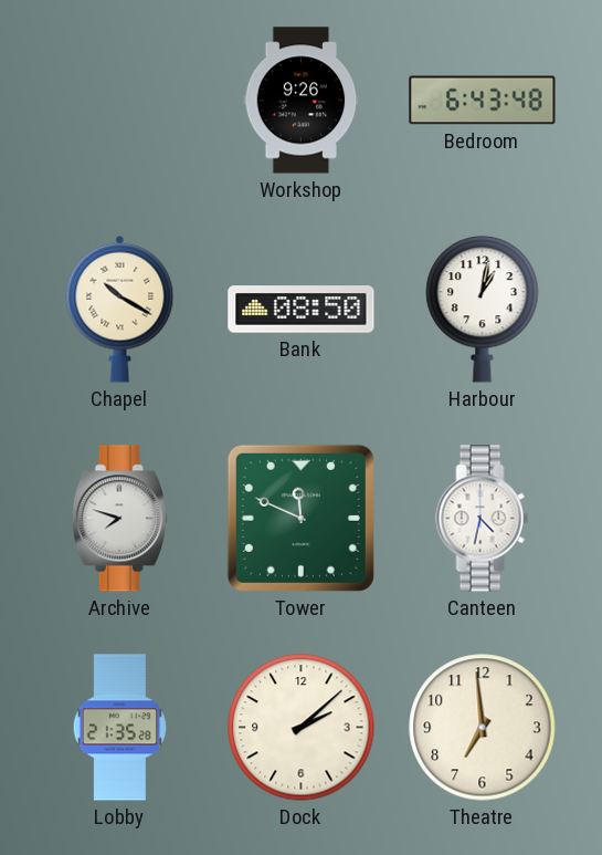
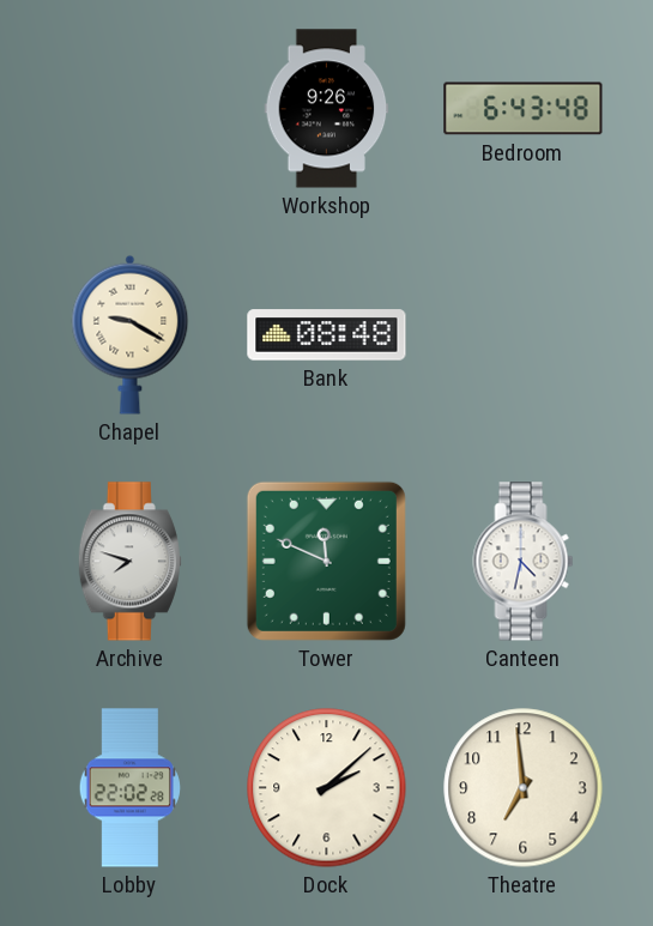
Chapel: 10:20 -> 9:20
Bank: 08:50 -> 08:48
Harbour: 1:02 -> none
Lobby: 21:35 -> 22:02
